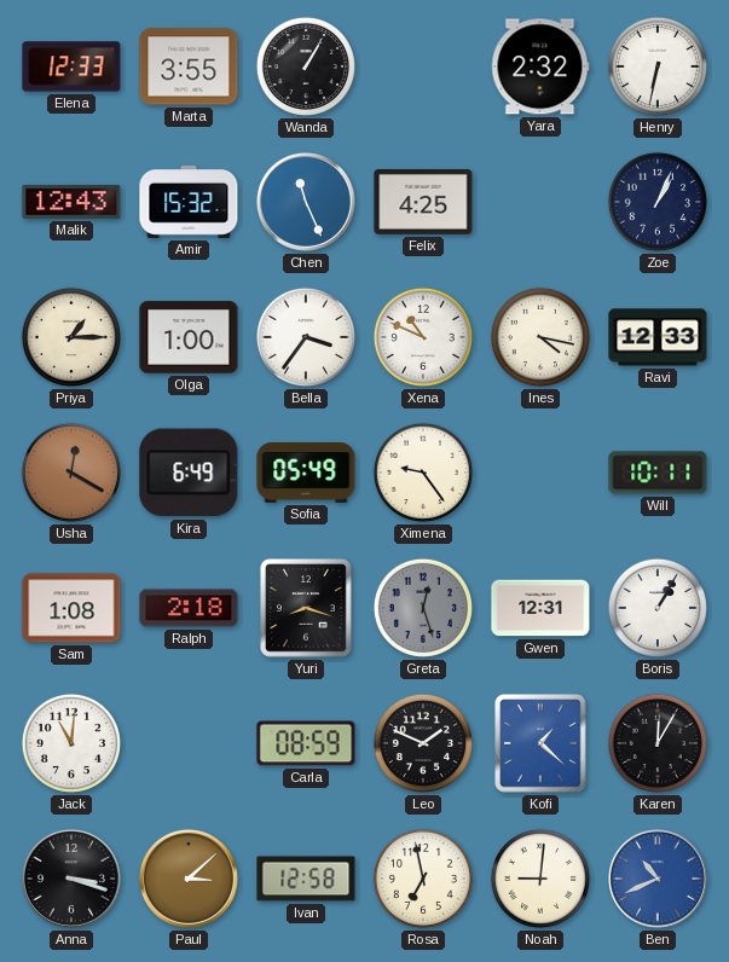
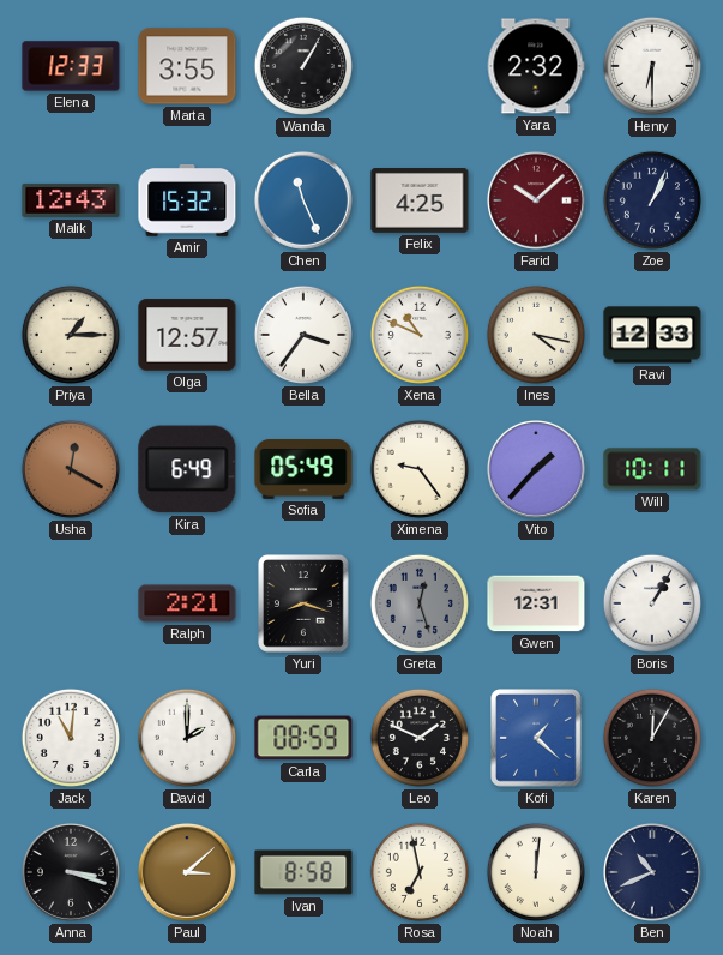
Henry: 6:32 -> 6:30
Farid: none -> 10:08
Olga: 1:00 -> 12:57
Vito: none -> 1:37
Sam: 1:08 -> none
Ralph: 2:18 -> 2:21
David: none -> 2:00
Ivan: 12:58 -> 8:58
Noah: 9:01 -> 12:01
Ben dial: blue -> navy
